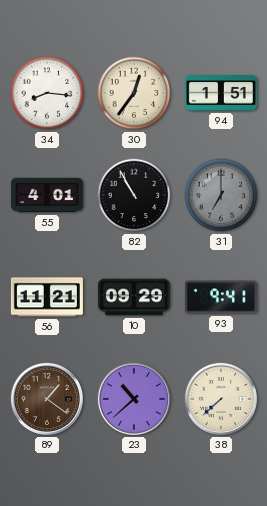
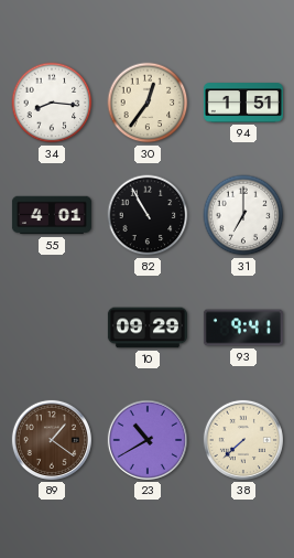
31 dial: grey -> white
56: 11:21 -> none
23: 10:38 -> 10:40
